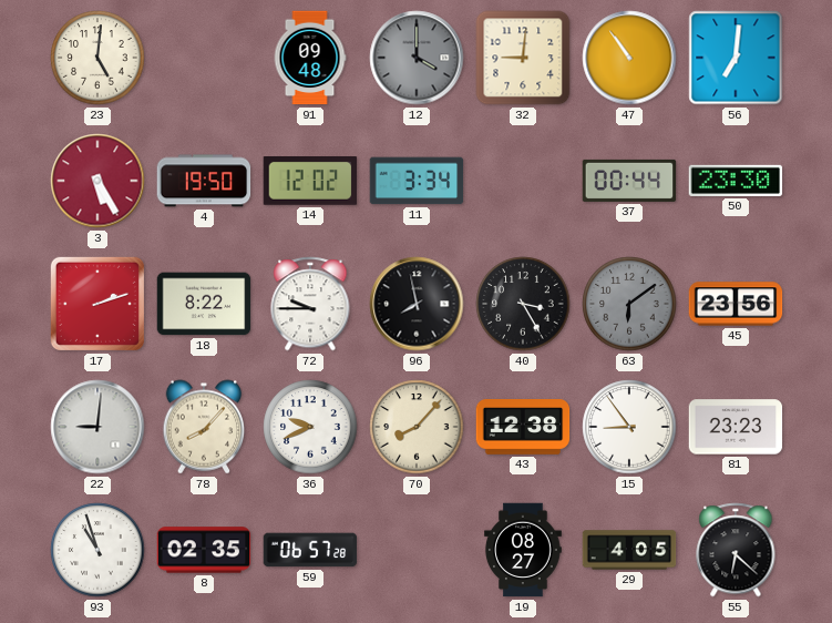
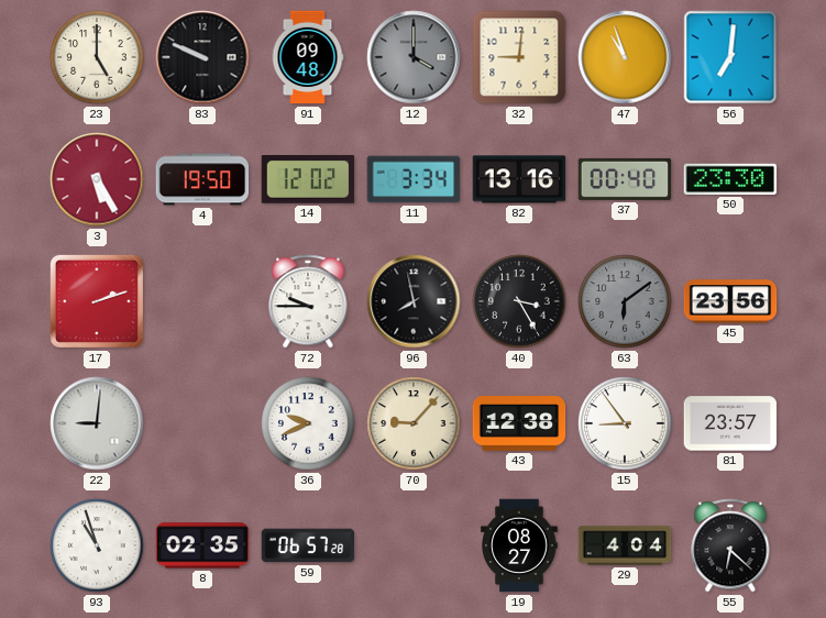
23: 5:01 -> 5:00
83: none -> 9:49
47: 10:54 -> 10:57
82: none -> 13:16
37: 00:44 -> 00:40
18: 8:22 -> none
78: 8:07 -> none
70: 8:07 -> 9:07
81: 23:23 -> 23:57
29: 4:05 -> 4:04
